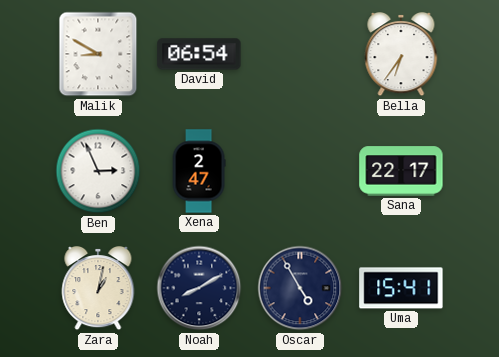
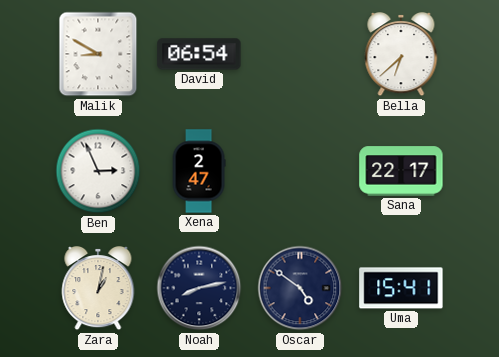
Bella: 6:36 -> 6:38
Noah: 8:10 -> 8:13
Oscar: 4:55 -> 4:51
